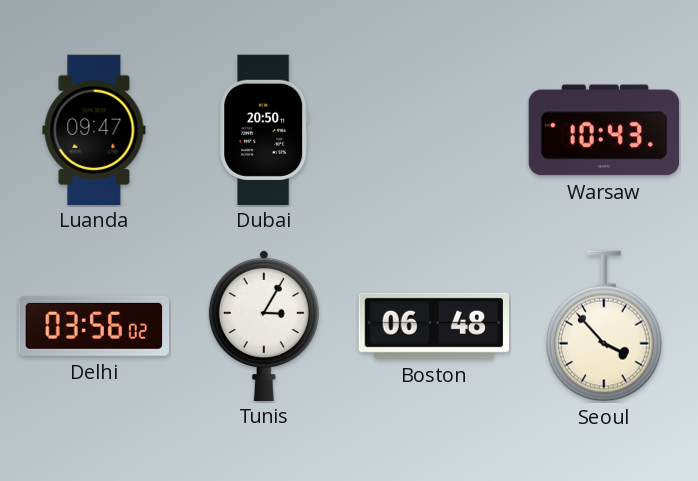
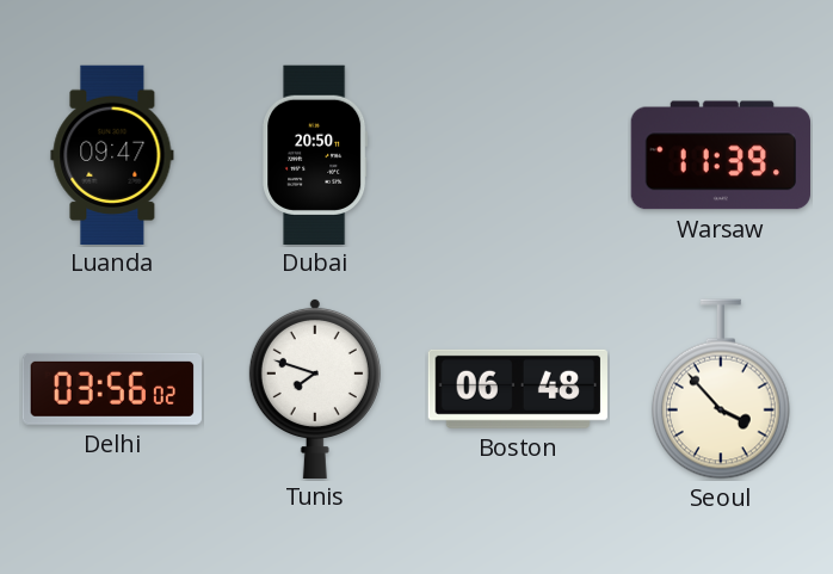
Warsaw: 10:43 -> 11:39
Tunis: 3:05 -> 7:48
